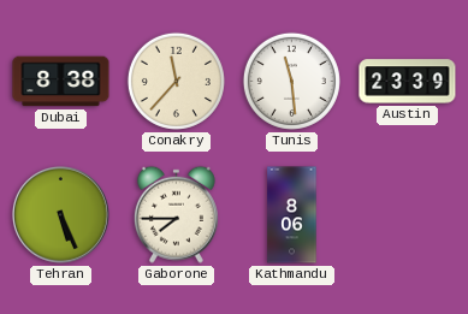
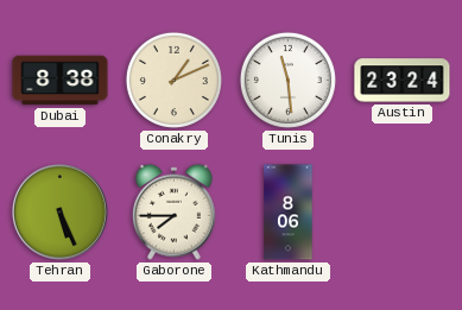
Conakry: 11:37 -> 1:11
Austin: 23:39 -> 23:24
